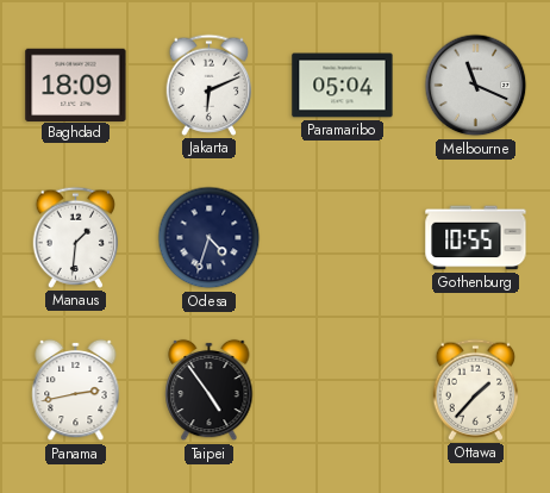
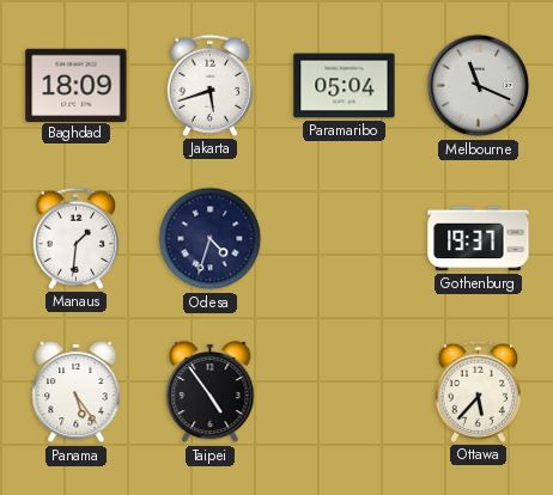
Jakarta: 6:11 -> 5:42
Gothenburg: 10:55 -> 19:37
Panama: 2:43 -> 5:24
Ottawa: 1:37 -> 5:37
